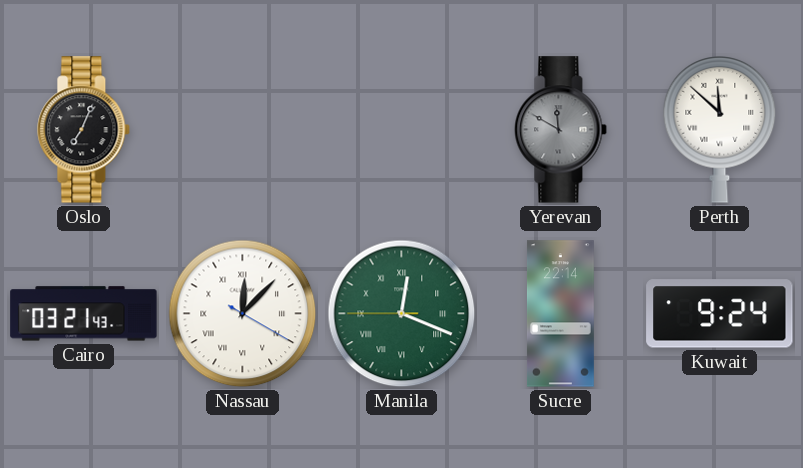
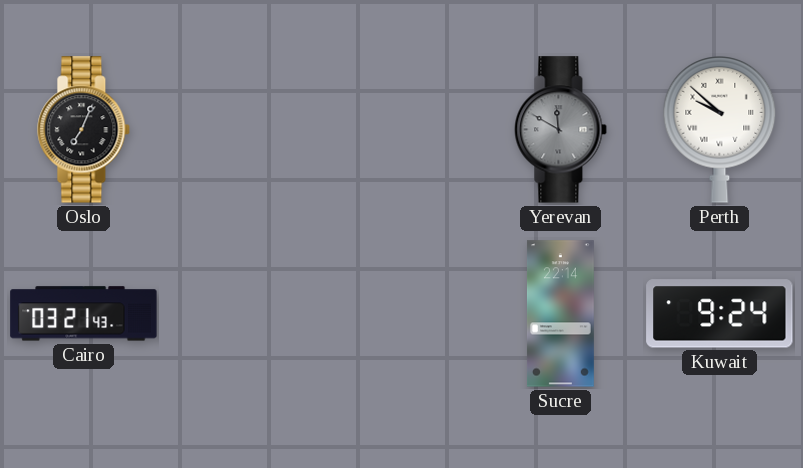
Perth: 11:52 -> 9:52
Nassau: 12:07 -> none
Manila: 12:18 -> none
